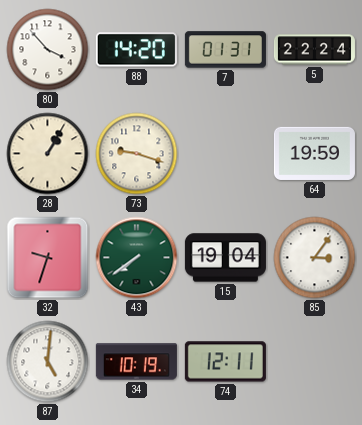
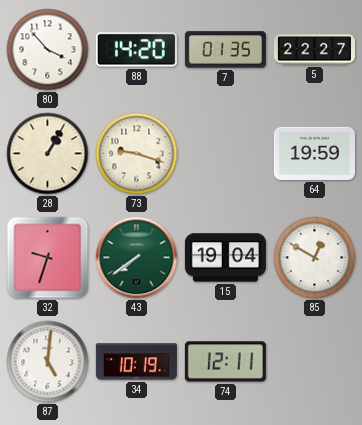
7: 01:31 -> 01:35
5: 22:24 -> 22:27
85: 3:06 -> 12:50
